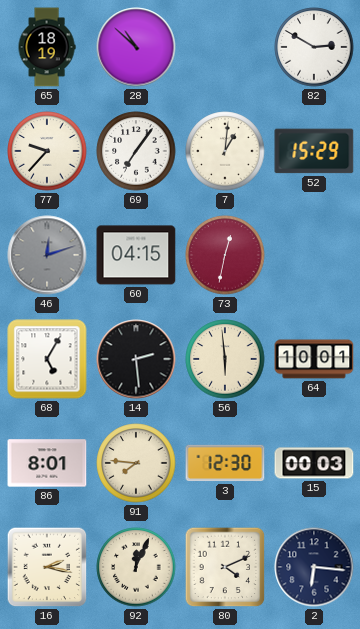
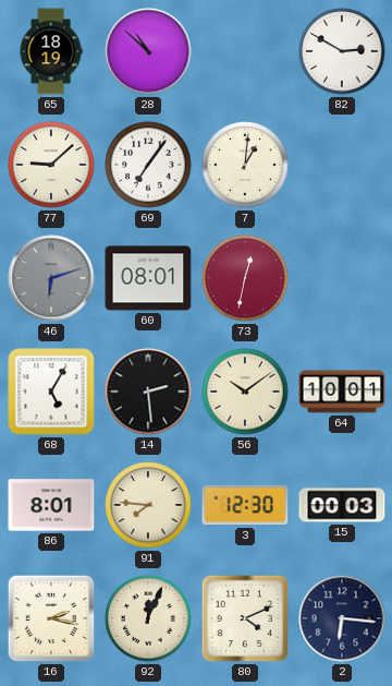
77: 9:37 -> 9:08
52: 15:29 -> none
46: 12:12 -> 6:12
60: 04:15 -> 08:01
56: 5:59 -> 10:09
